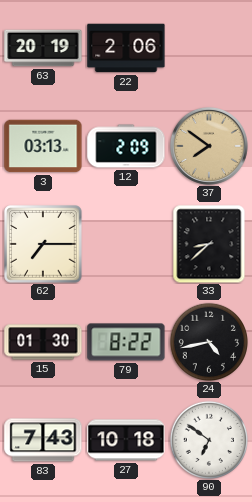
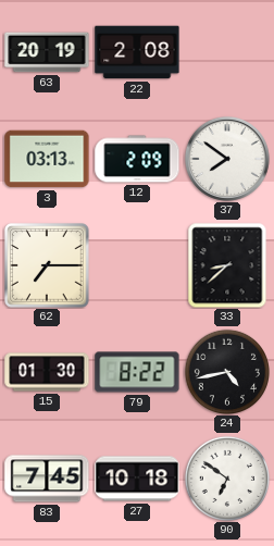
22: 2:06 -> 2:08
37 dial: champagne -> white
83: 7:43 -> 7:45
